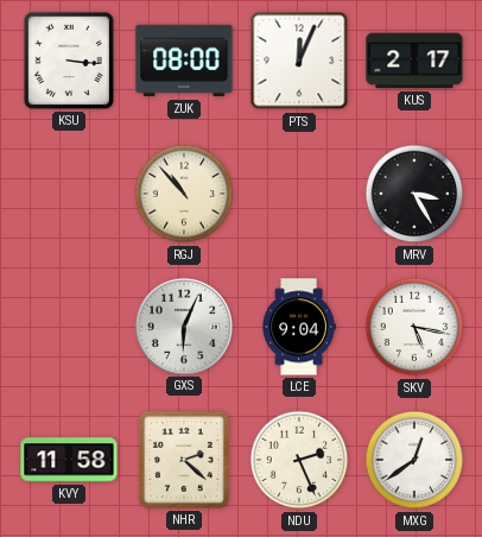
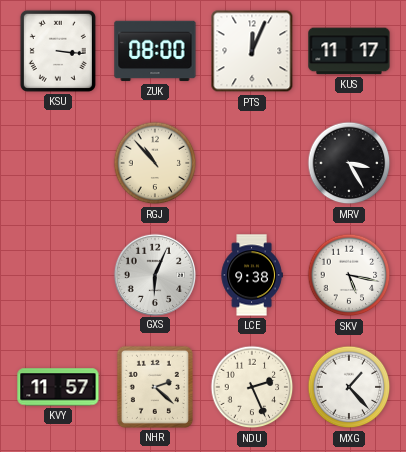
KUS: 2:17 -> 11:17
LCE: 9:04 -> 9:38
KVY: 11:58 -> 11:57
MXG: 12:39 -> 1:23
